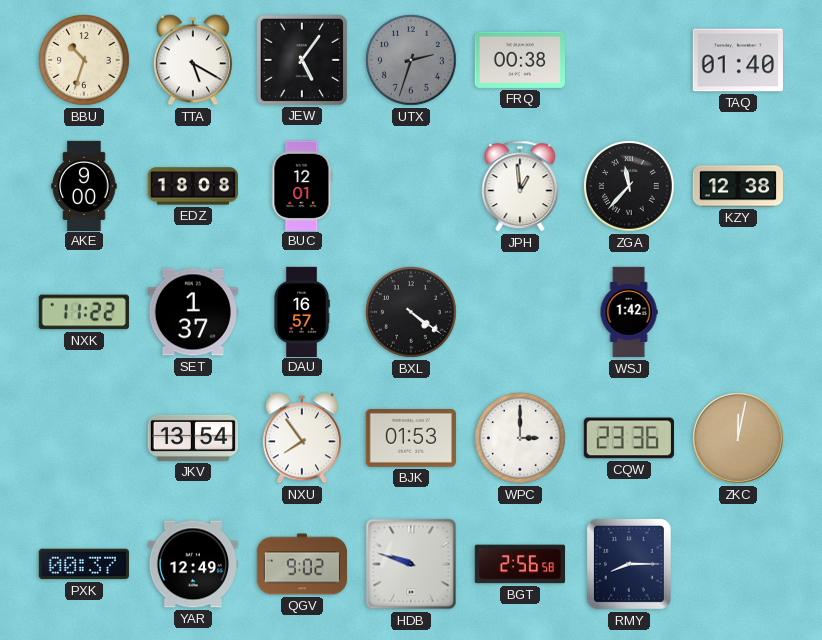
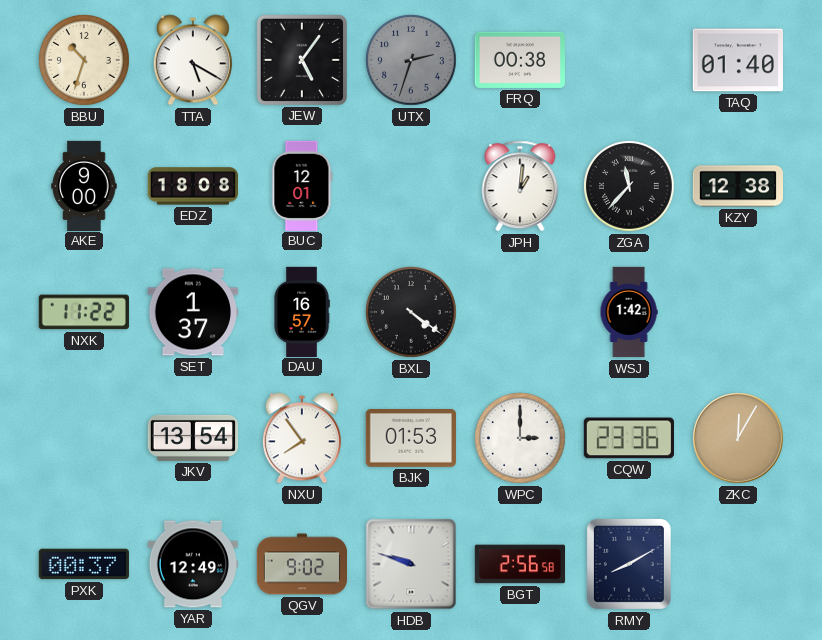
JPH: 12:59 -> 1:01
ZKC: 12:02 -> 12:05
RMY: 8:15 -> 8:10
